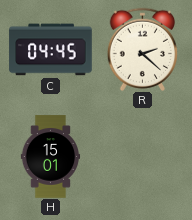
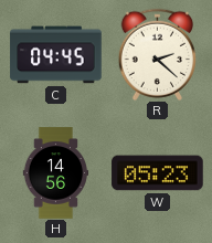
H: 15:01 -> 14:56
W: none -> 05:23
